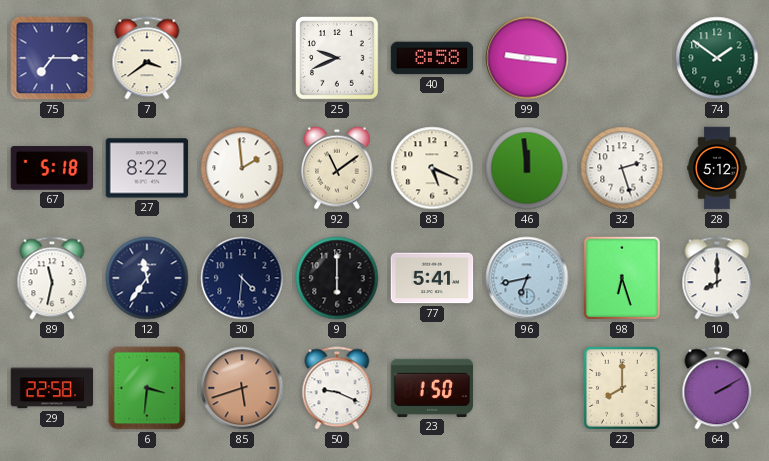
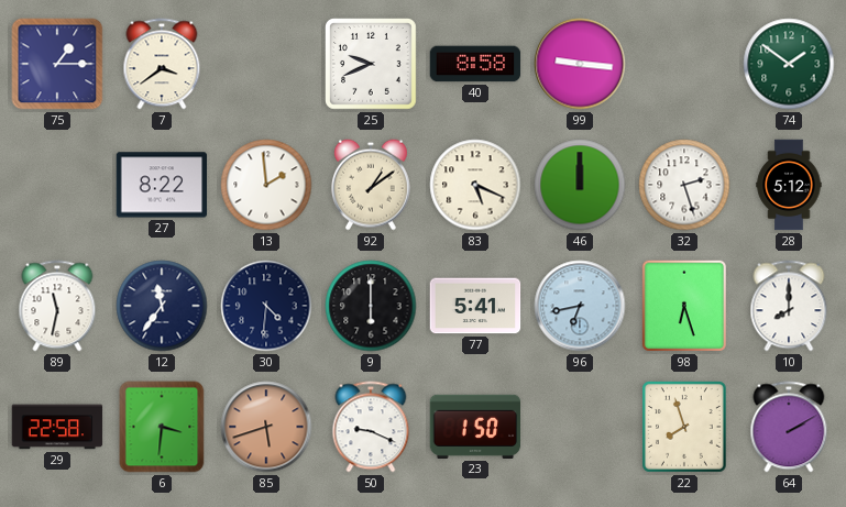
75: 7:15 -> 1:15
67: 5:18 -> none
92: 11:09 -> 1:09
46: 11:59 -> 12:00
22: 8:00 -> 7:57
